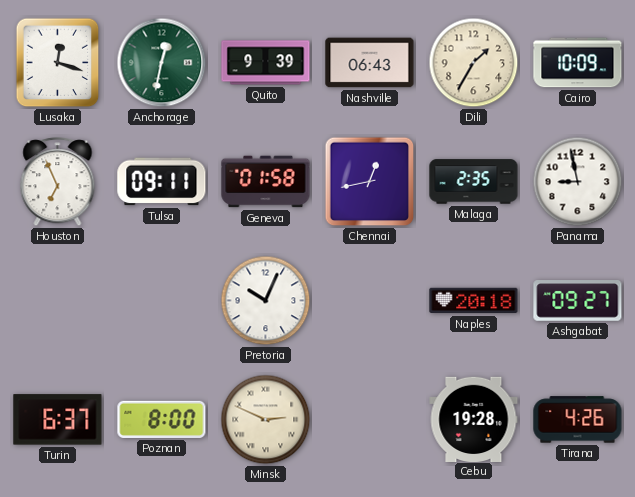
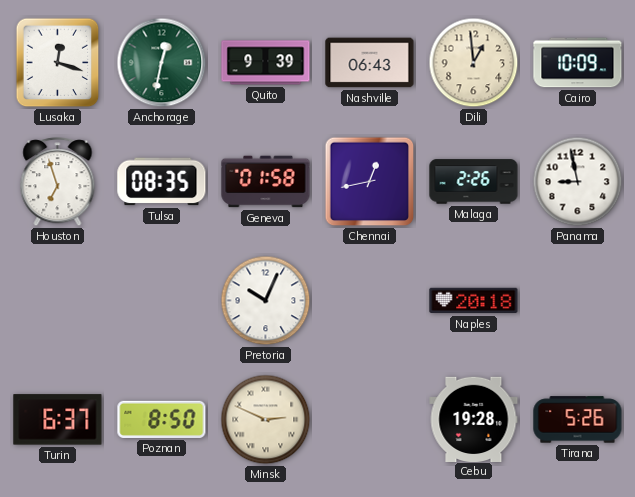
Dili: 1:35 -> 12:59
Houston: 6:56 -> 6:57
Tulsa: 09:11 -> 08:35
Malaga: 2:35 -> 2:26
Ashgabat: 09:27 -> none
Poznan: 8:00 -> 8:50
Tirana: 4:26 -> 5:26
